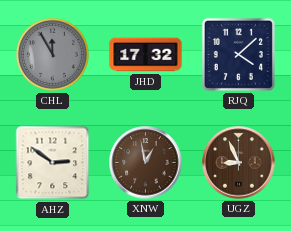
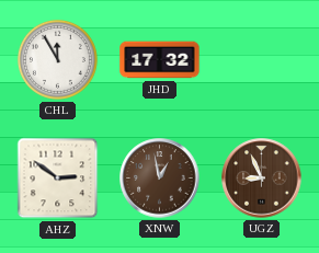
CHL dial: grey -> white
RJQ: 4:08 -> none
